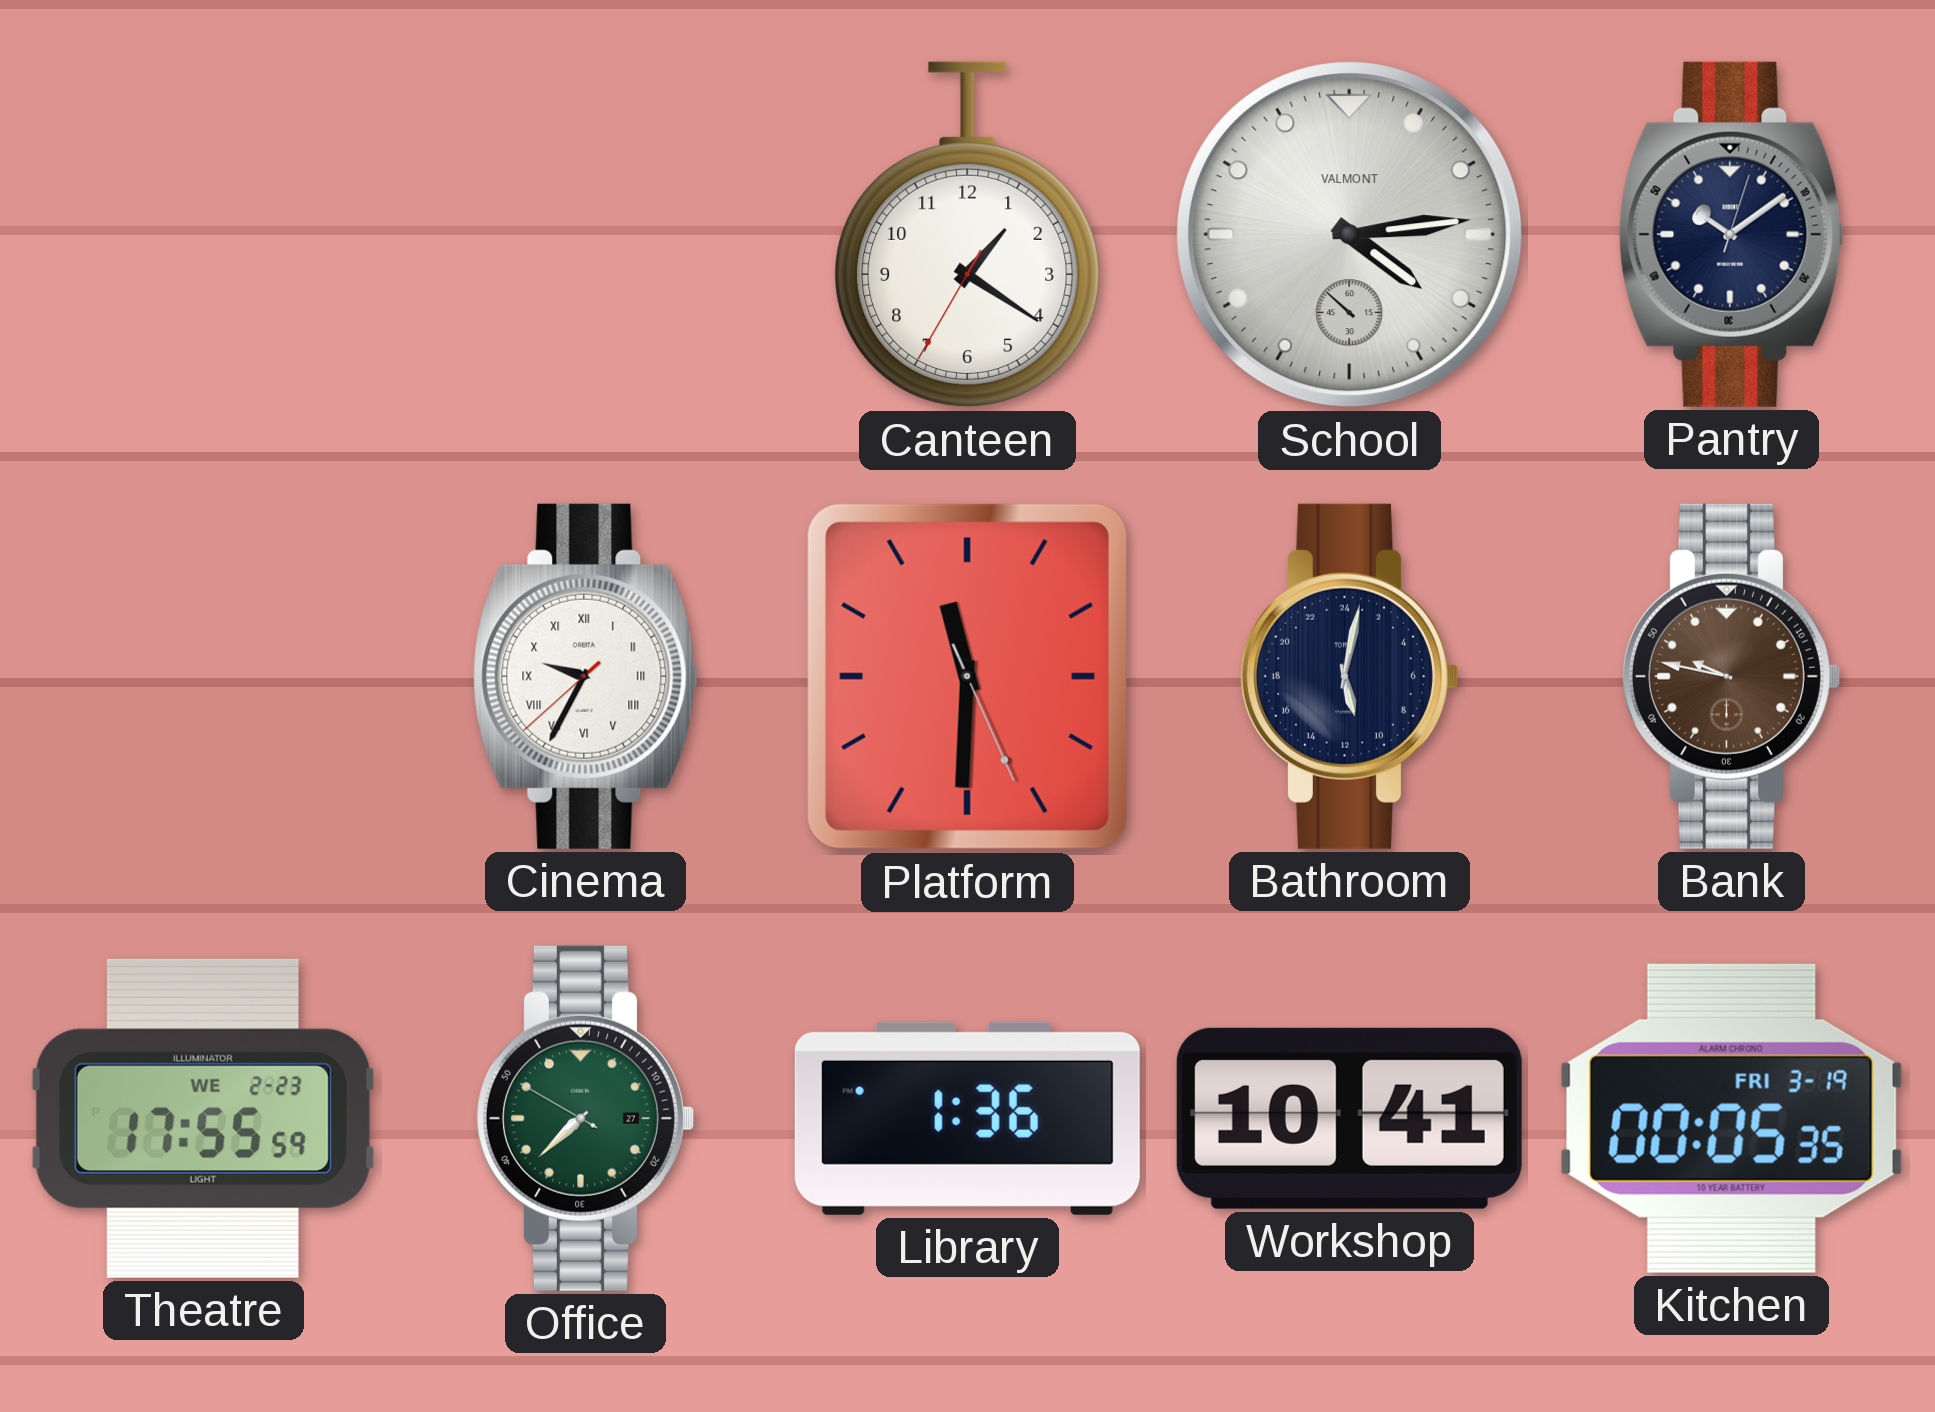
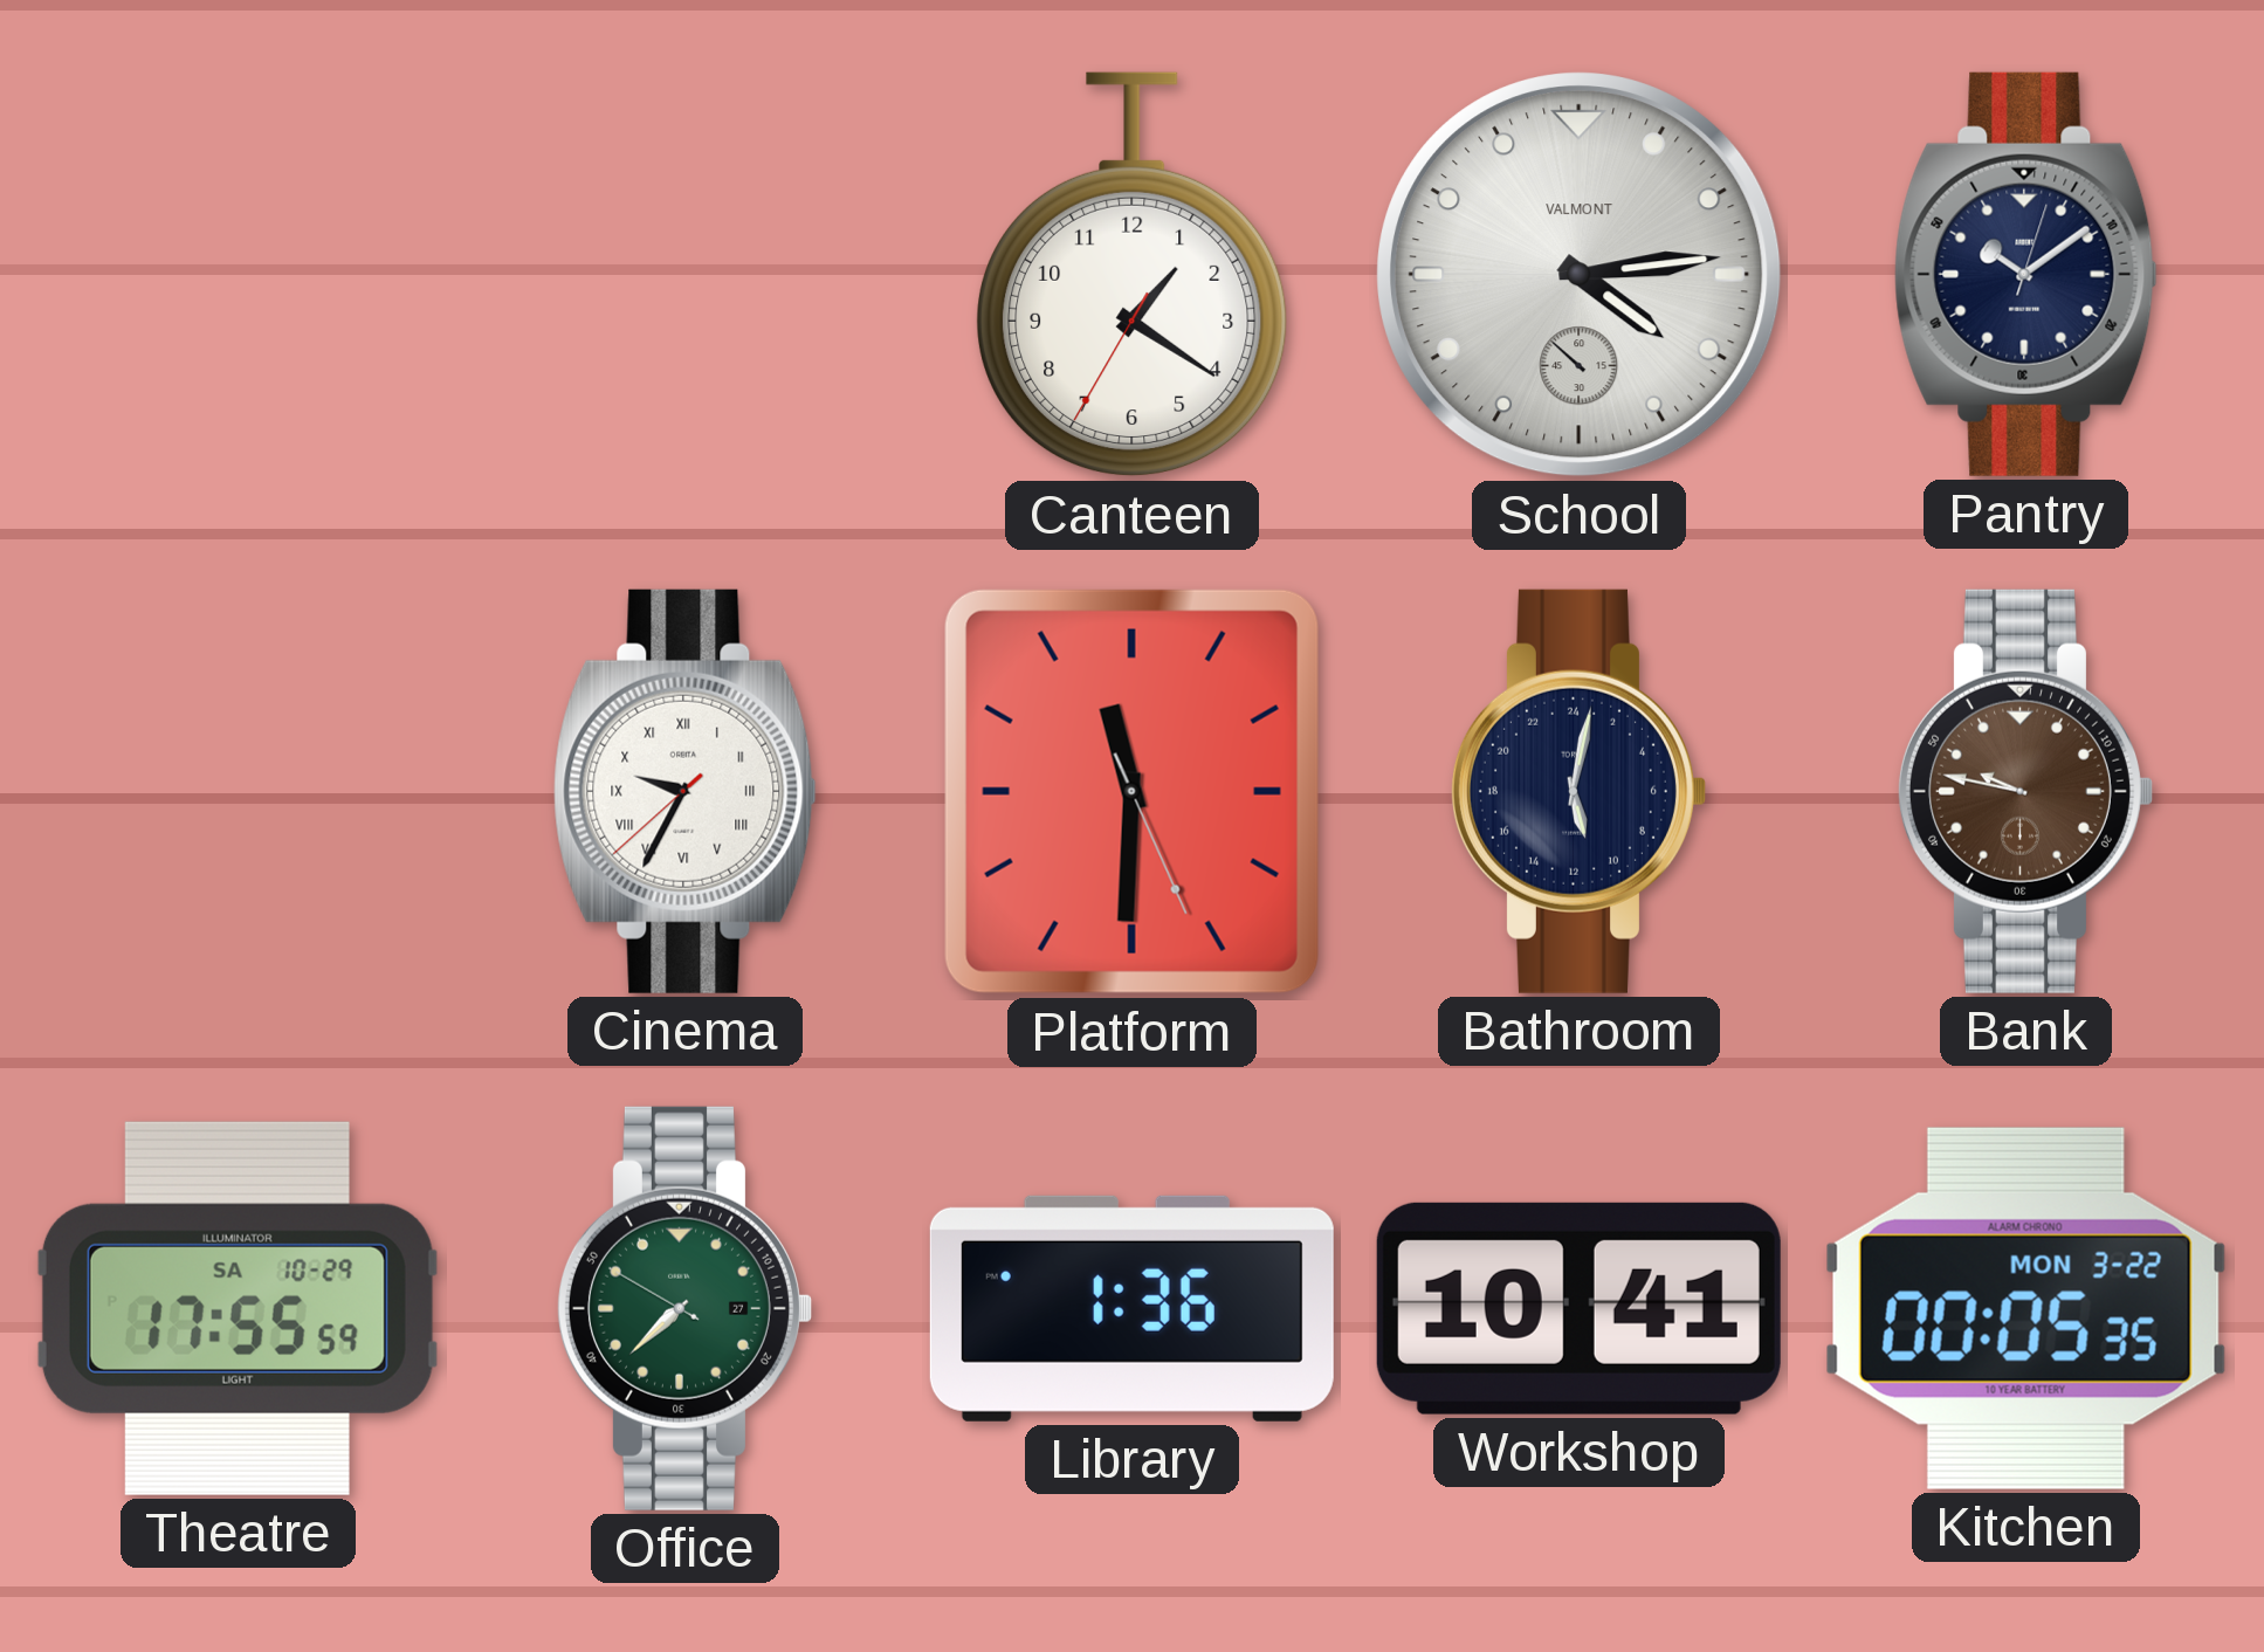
Theatre date: WE 2-23 -> SA 10-29
Kitchen date: FRI 3-19 -> MON 3-22
